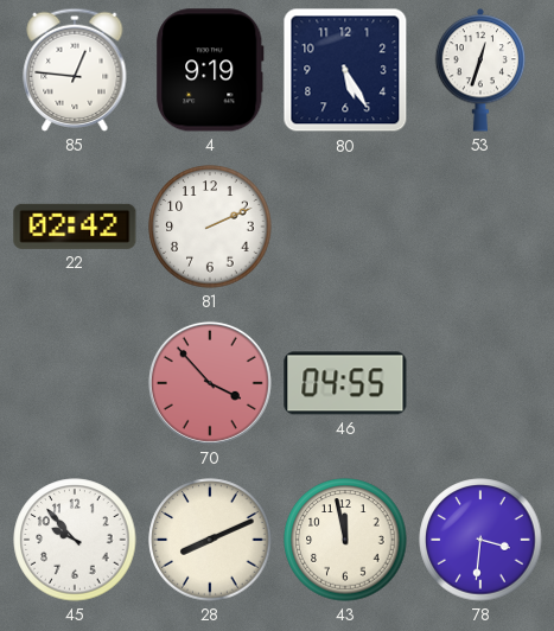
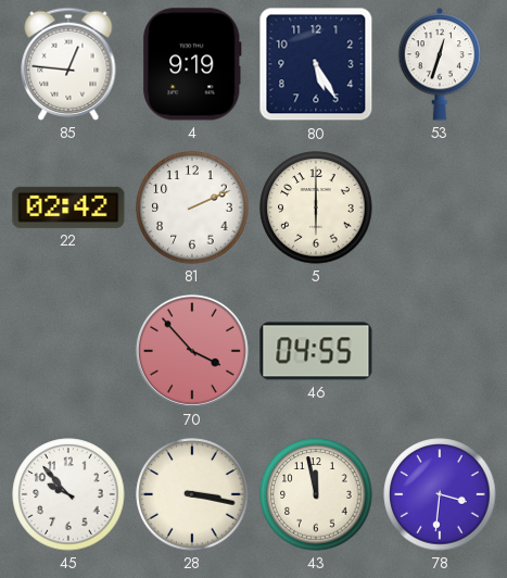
5: none -> 6:00
28: 8:11 -> 3:17
